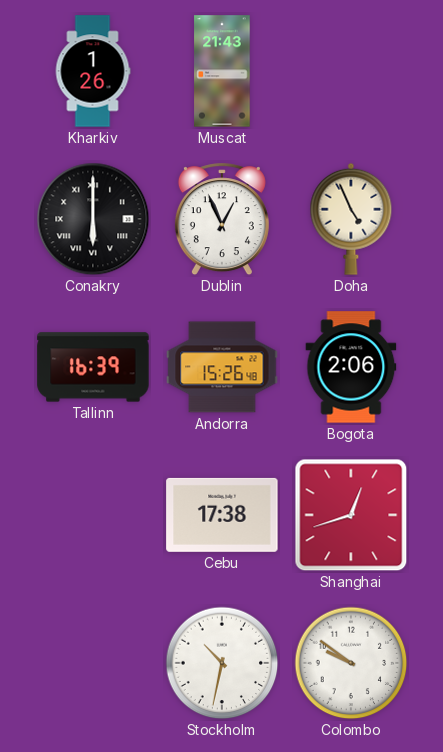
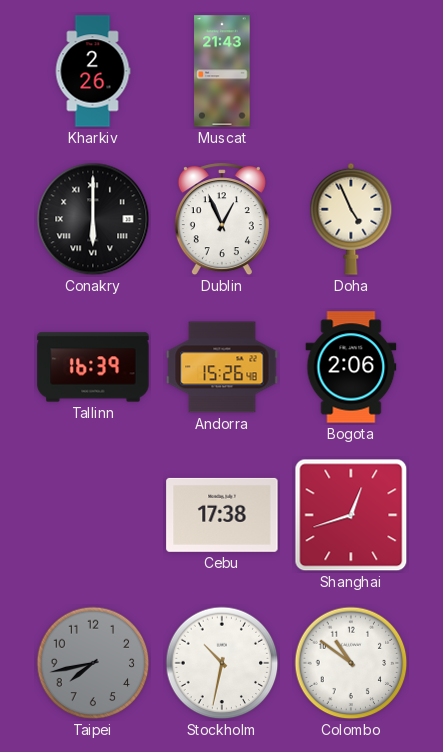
Kharkiv: 1:26 -> 2:26
Taipei: none -> 7:43
Colombo: 9:51 -> 10:51
